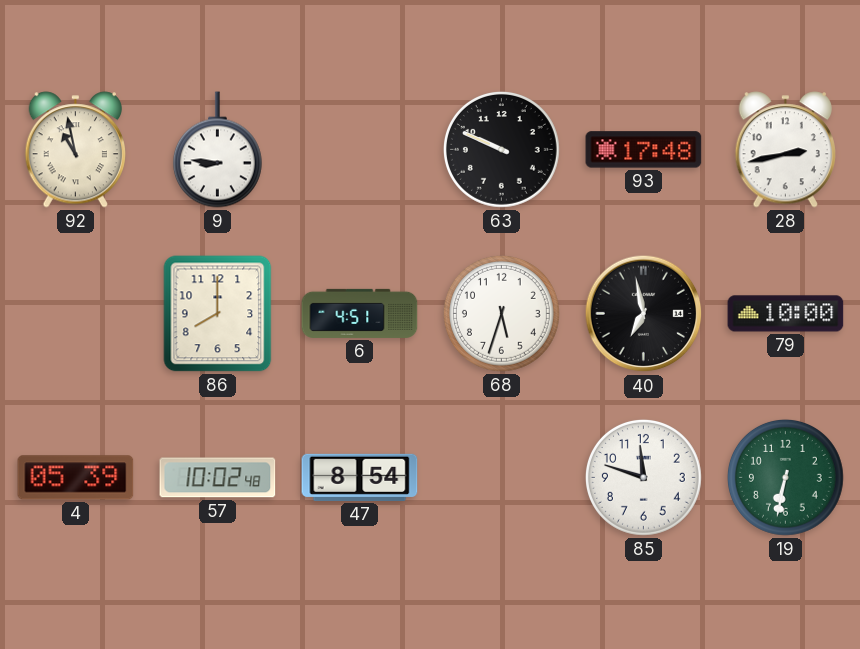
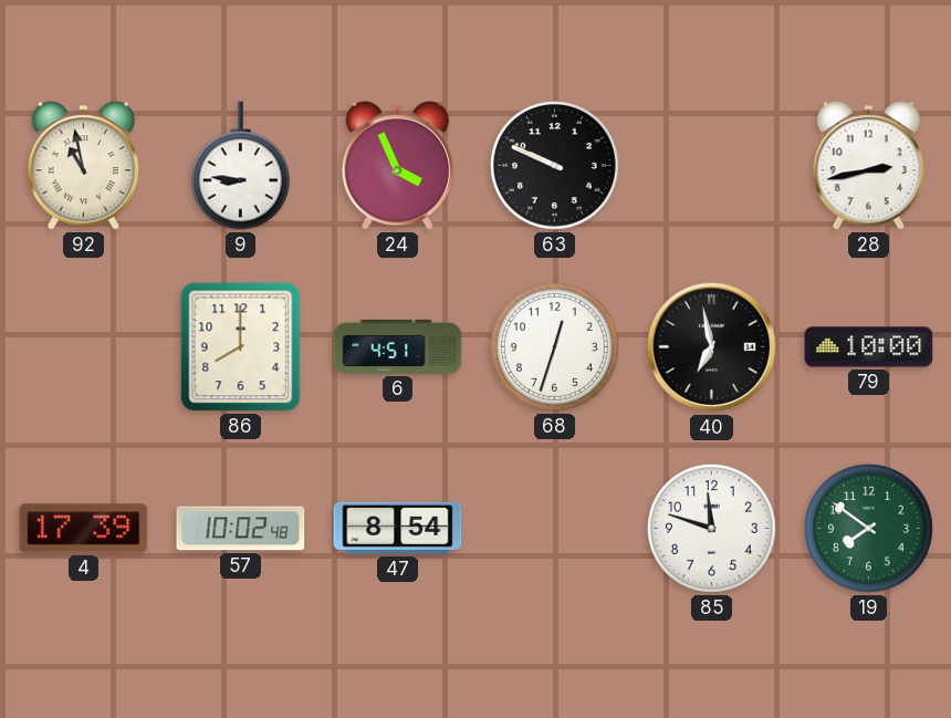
24: none -> 3:56
93: 17:48 -> none
68: 5:33 -> 12:33
4: 05:39 -> 17:39
19: 6:32 -> 7:51
